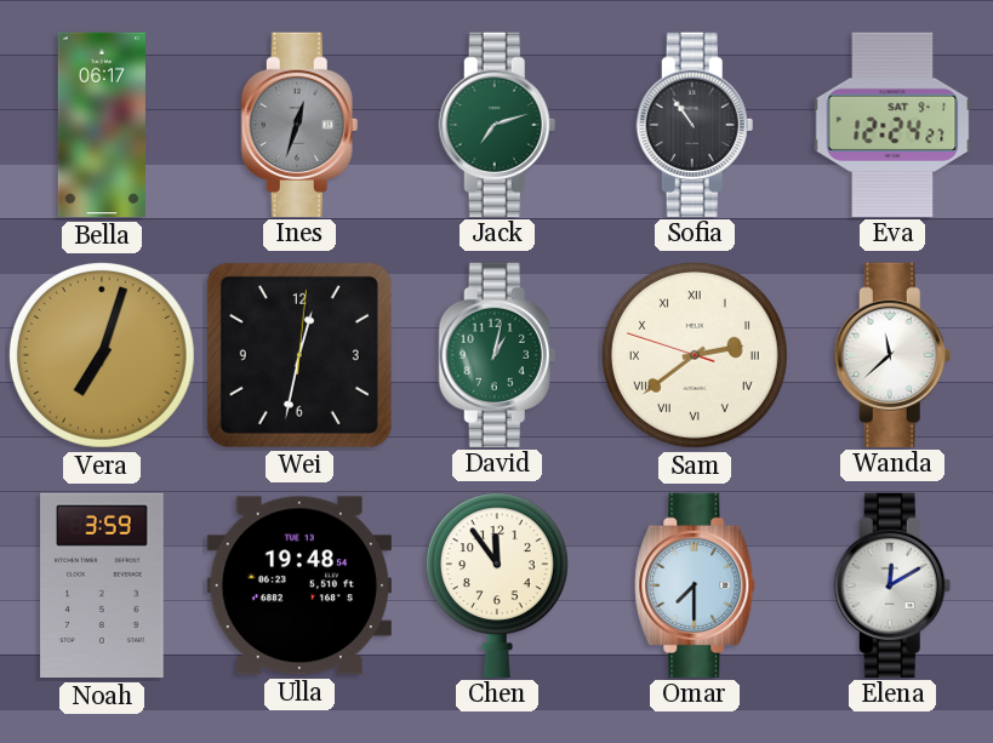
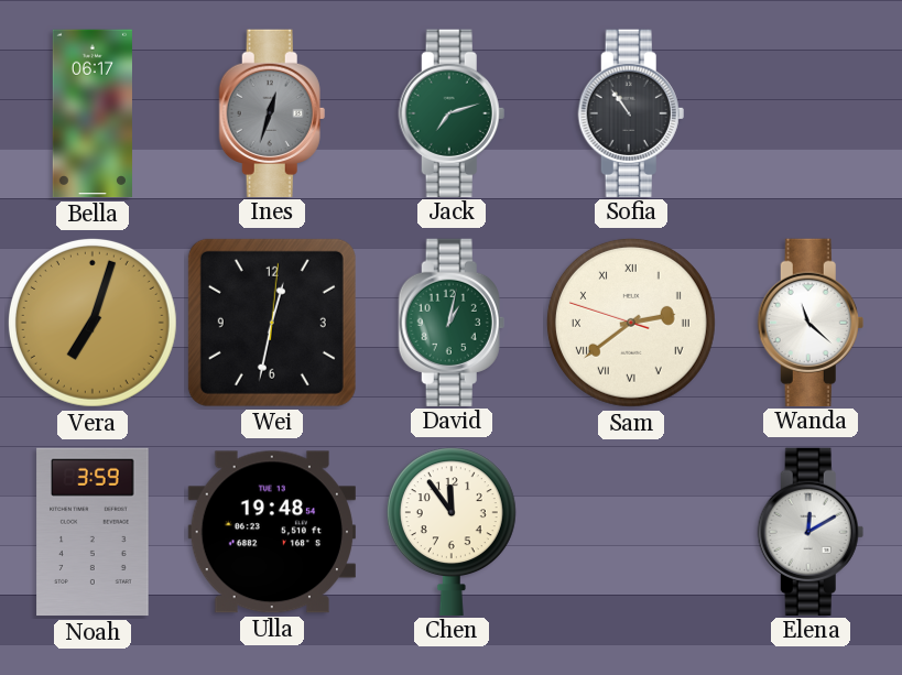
Eva: 12:24 -> none
Wanda: 11:38 -> 11:22
Omar: 7:30 -> none
